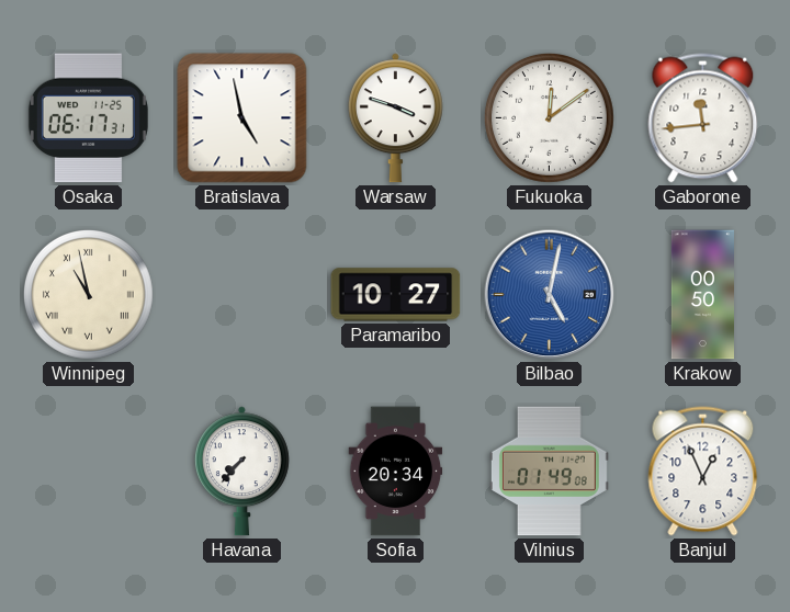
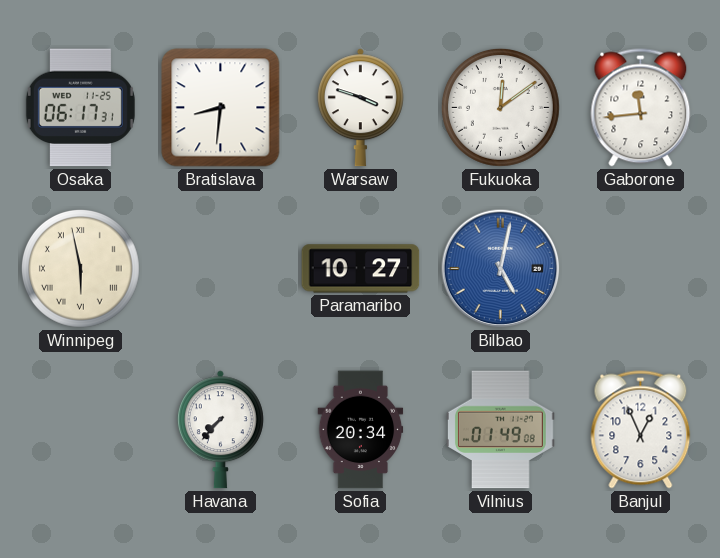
Bratislava: 4:58 -> 8:31
Winnipeg: 10:58 -> 5:58
Krakow: 00:50 -> none
